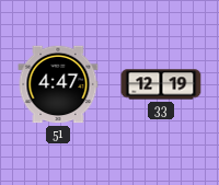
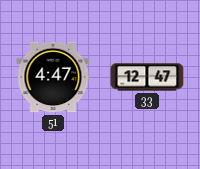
33: 12:19 -> 12:47
